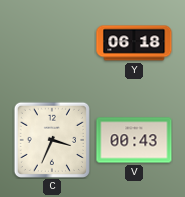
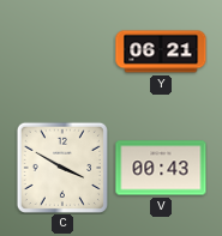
Y: 06:18 -> 06:21
C: 3:34 -> 3:50
